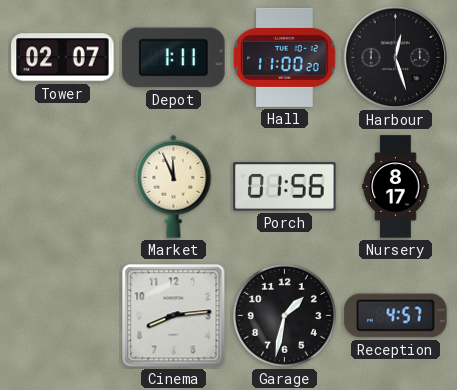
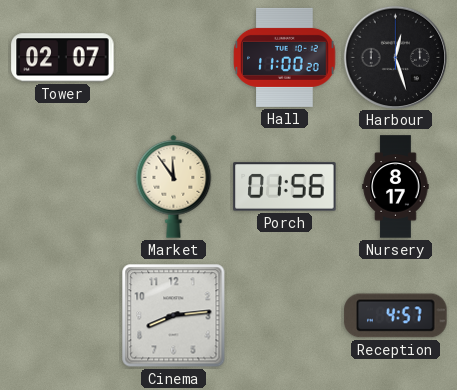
Depot: 1:11 -> none
Market: 11:56 -> 11:54
Garage: 1:32 -> none
